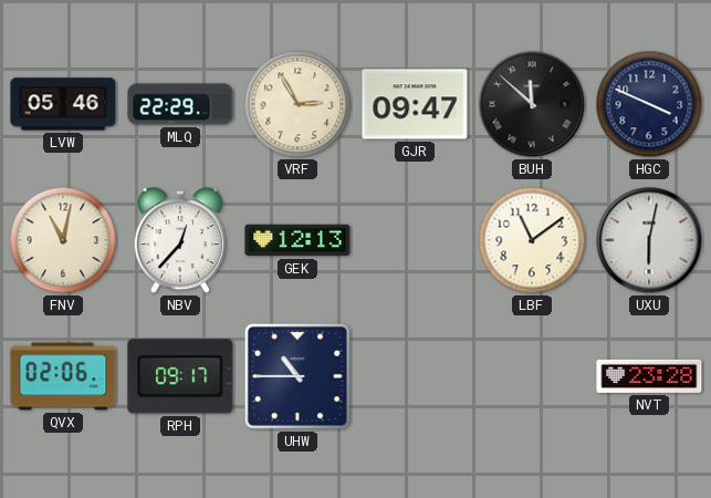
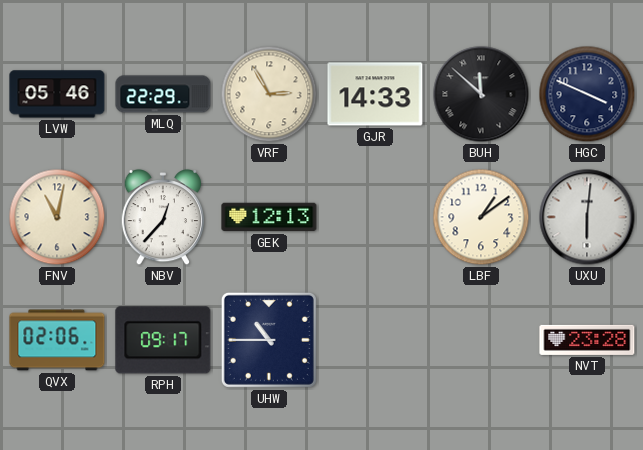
GJR: 09:47 -> 14:33
LBF: 11:09 -> 1:09
UXU: 6:02 -> 6:01
